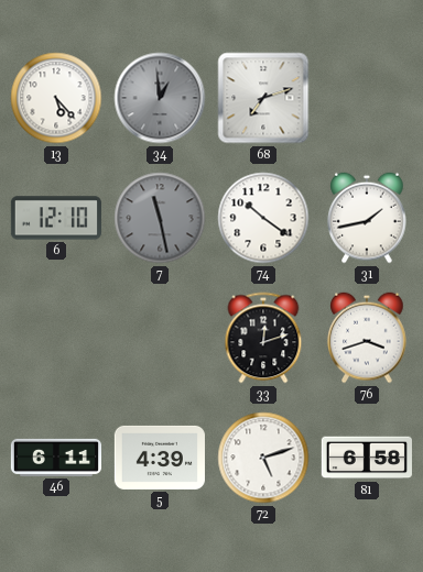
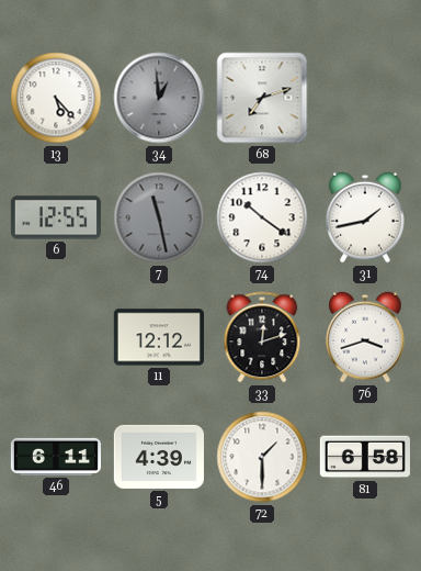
6: 12:10 -> 12:55
11: none -> 12:12
72: 5:12 -> 1:30
